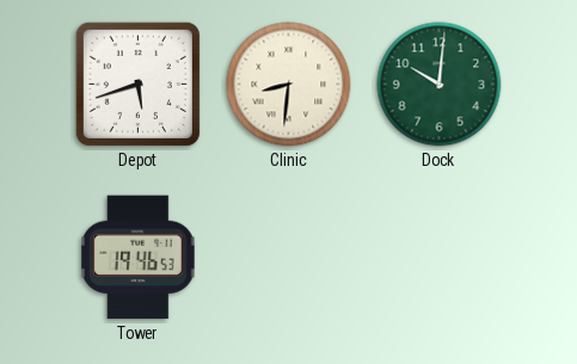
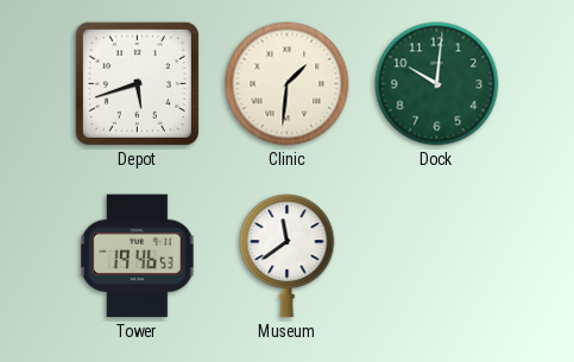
Clinic: 8:31 -> 1:31
Museum: none -> 11:39
